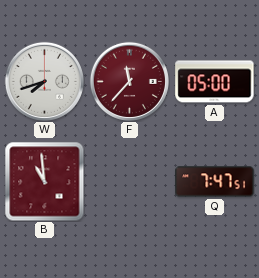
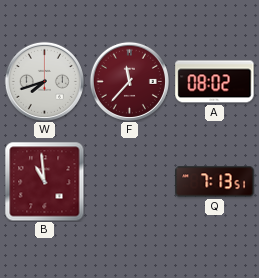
A: 05:00 -> 08:02
Q: 7:47 -> 7:13
